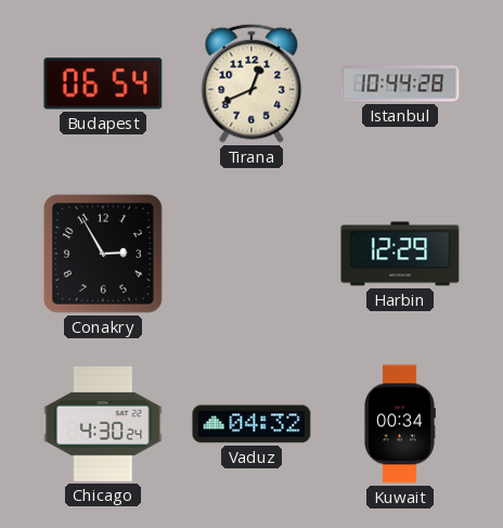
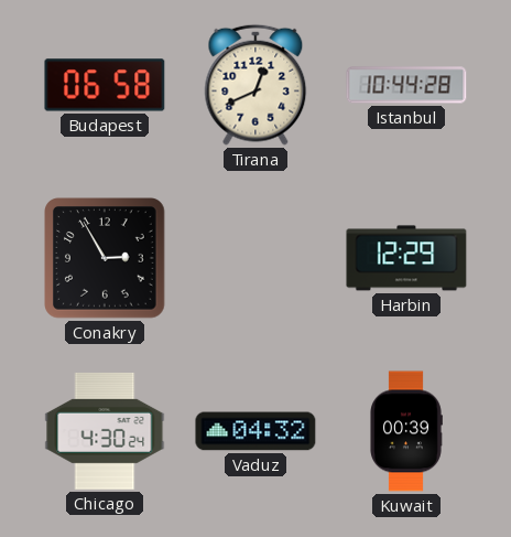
Budapest: 06:54 -> 06:58
Kuwait: 00:34 -> 00:39
